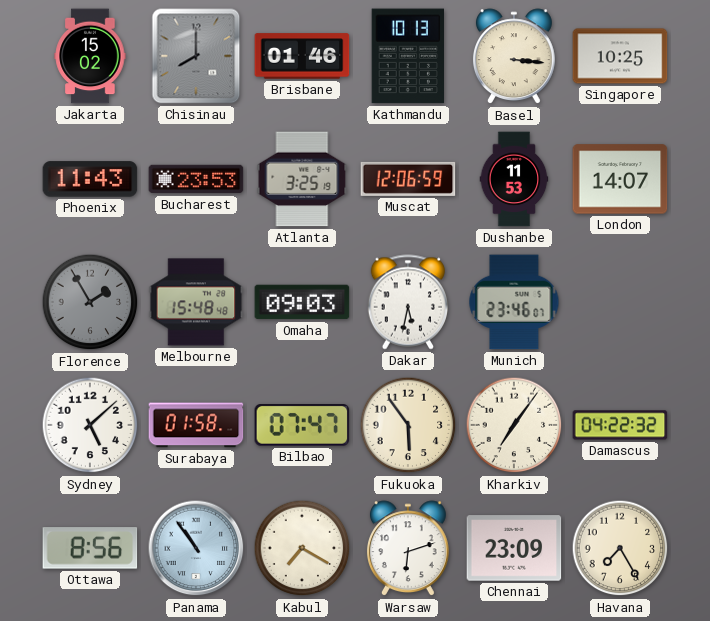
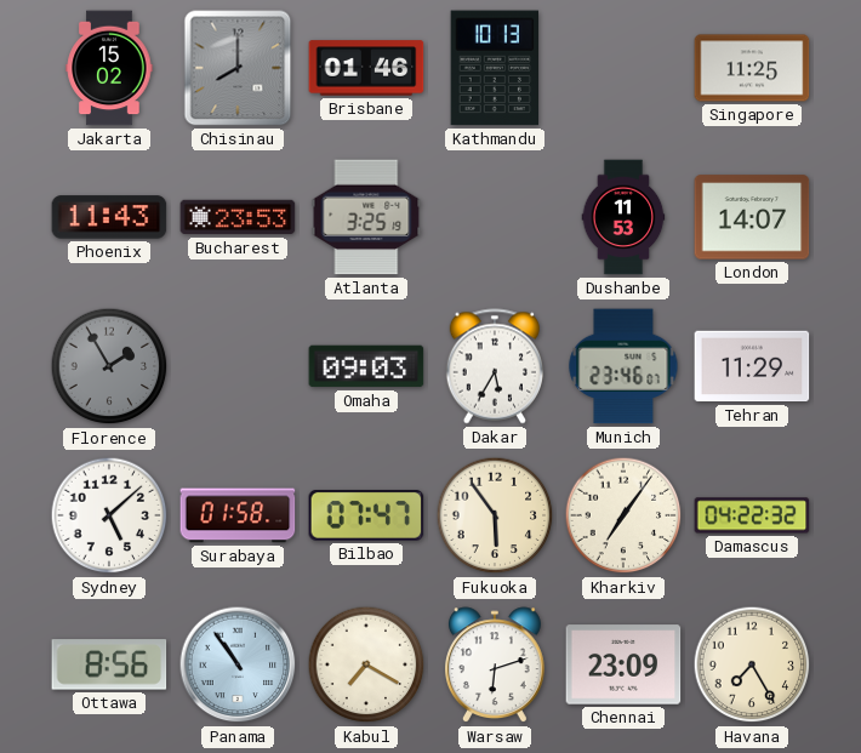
Basel: 3:16 -> none
Singapore: 10:25 -> 11:25
Muscat: 12:06 -> none
Melbourne: 15:48 -> none
Dakar: 5:32 -> 5:35
Tehran: none -> 11:29
